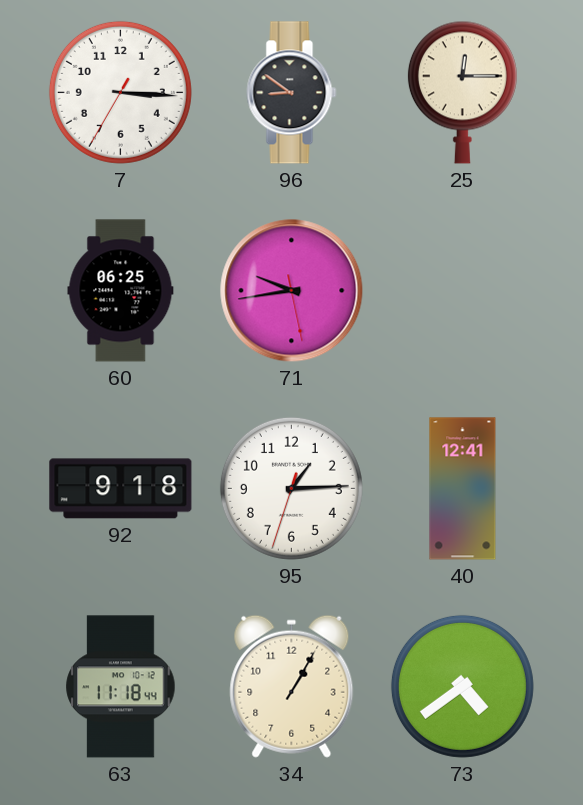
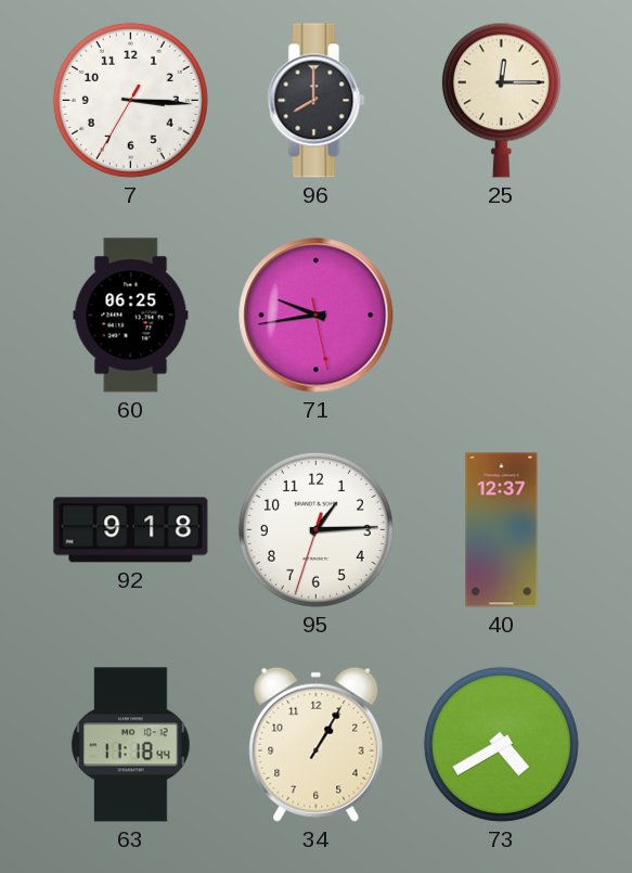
96: 8:51 -> 8:00
40: 12:41 -> 12:37
73: 4:39 -> 4:40
